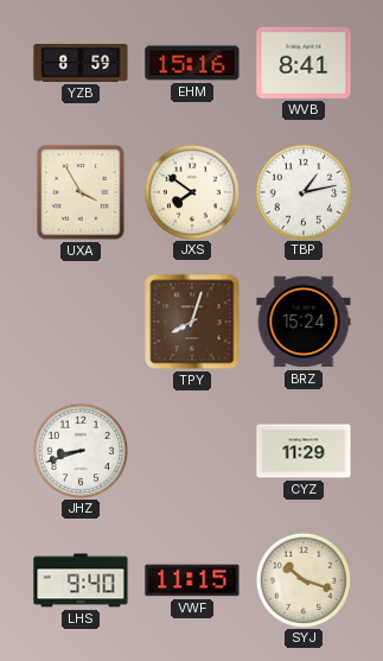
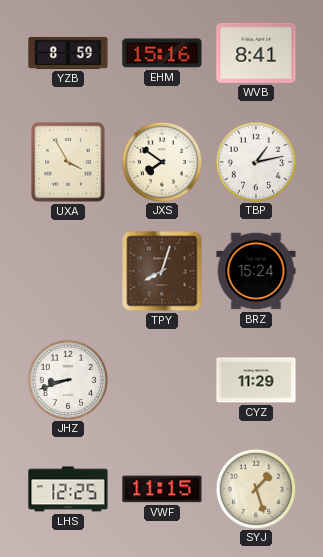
LHS: 9:40 -> 12:25
SYJ: 10:18 -> 1:27
